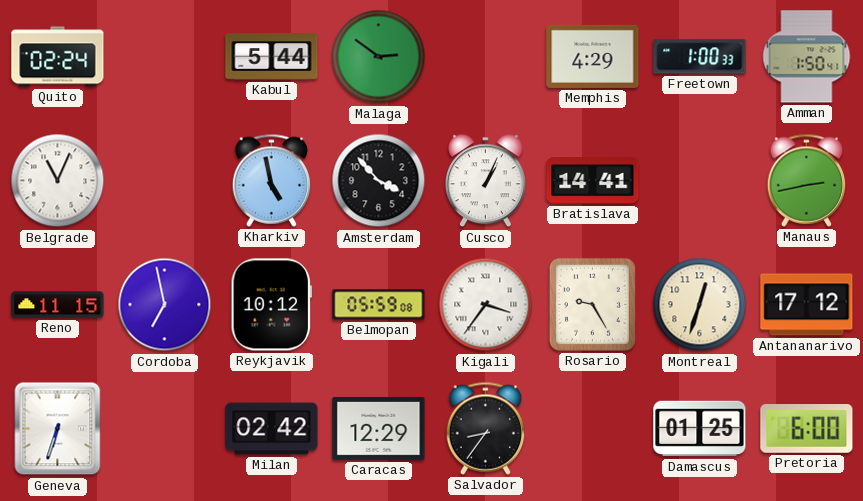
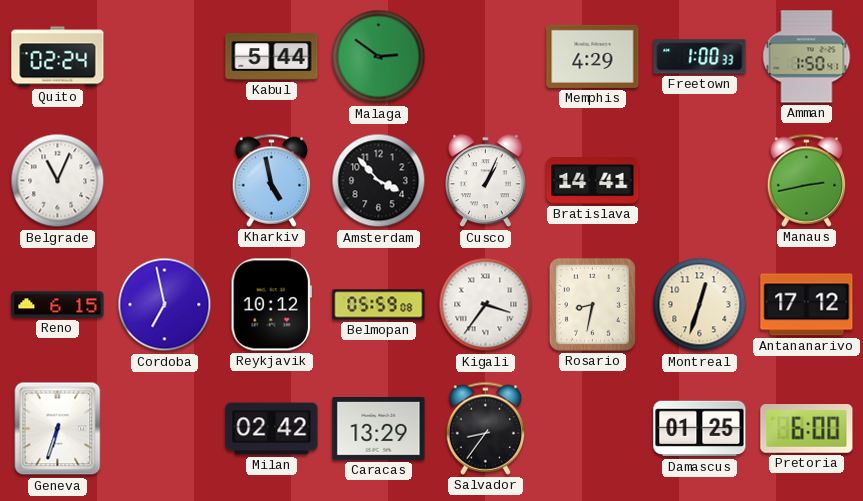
Reno: 11:15 -> 6:15
Rosario: 9:25 -> 8:32
Caracas: 12:29 -> 13:29
